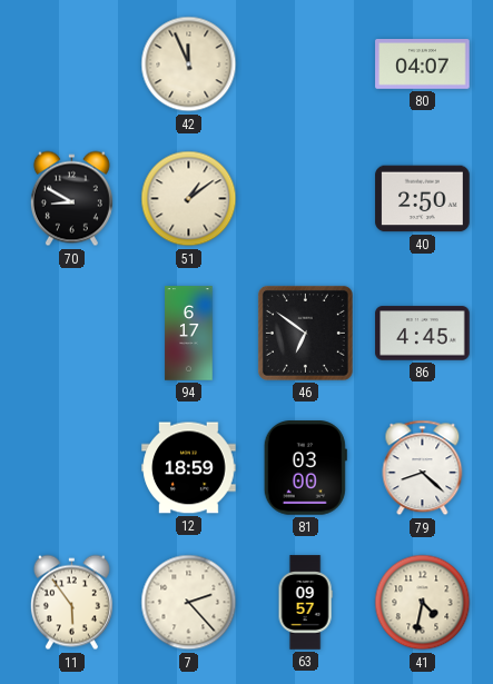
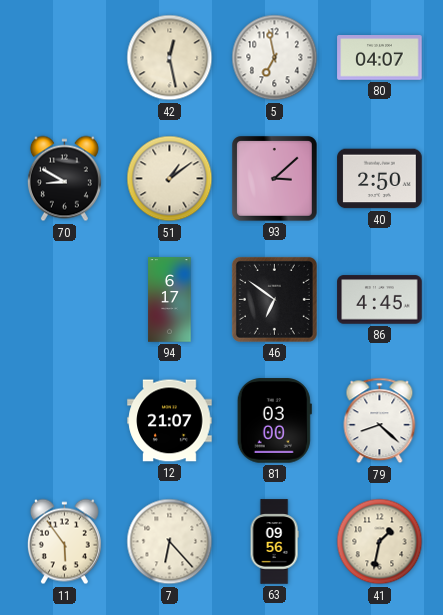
42: 11:56 -> 12:28
5: none -> 6:58
93: none -> 3:08
12: 18:59 -> 21:07
7: 2:23 -> 6:23
63: 09:57 -> 09:56
41: 4:32 -> 1:32
